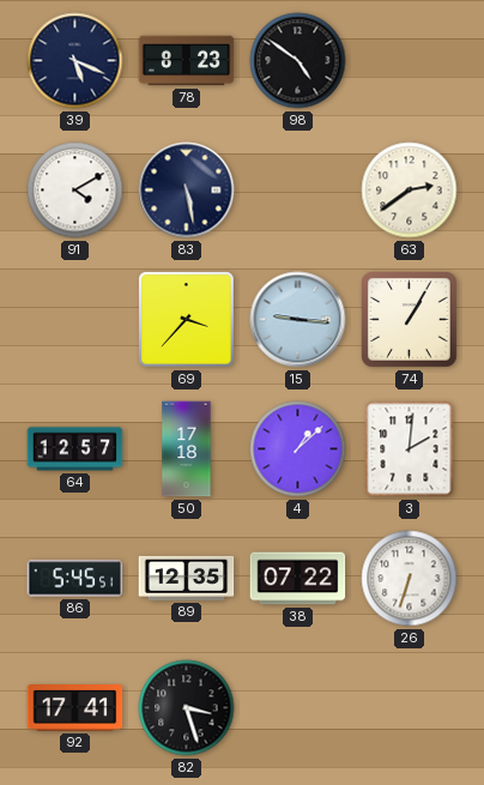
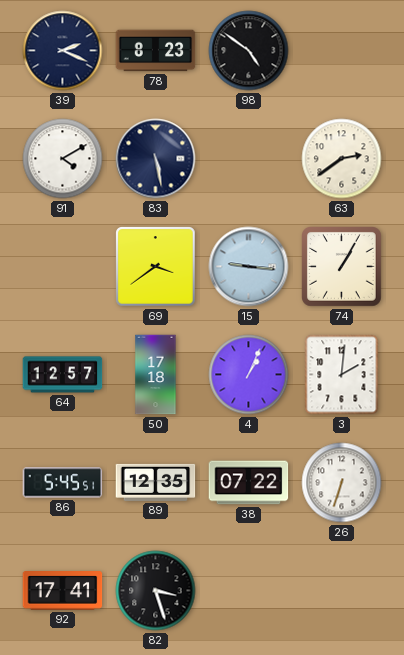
39: 5:19 -> 2:19
69: 3:37 -> 3:39
4: 1:08 -> 1:04
